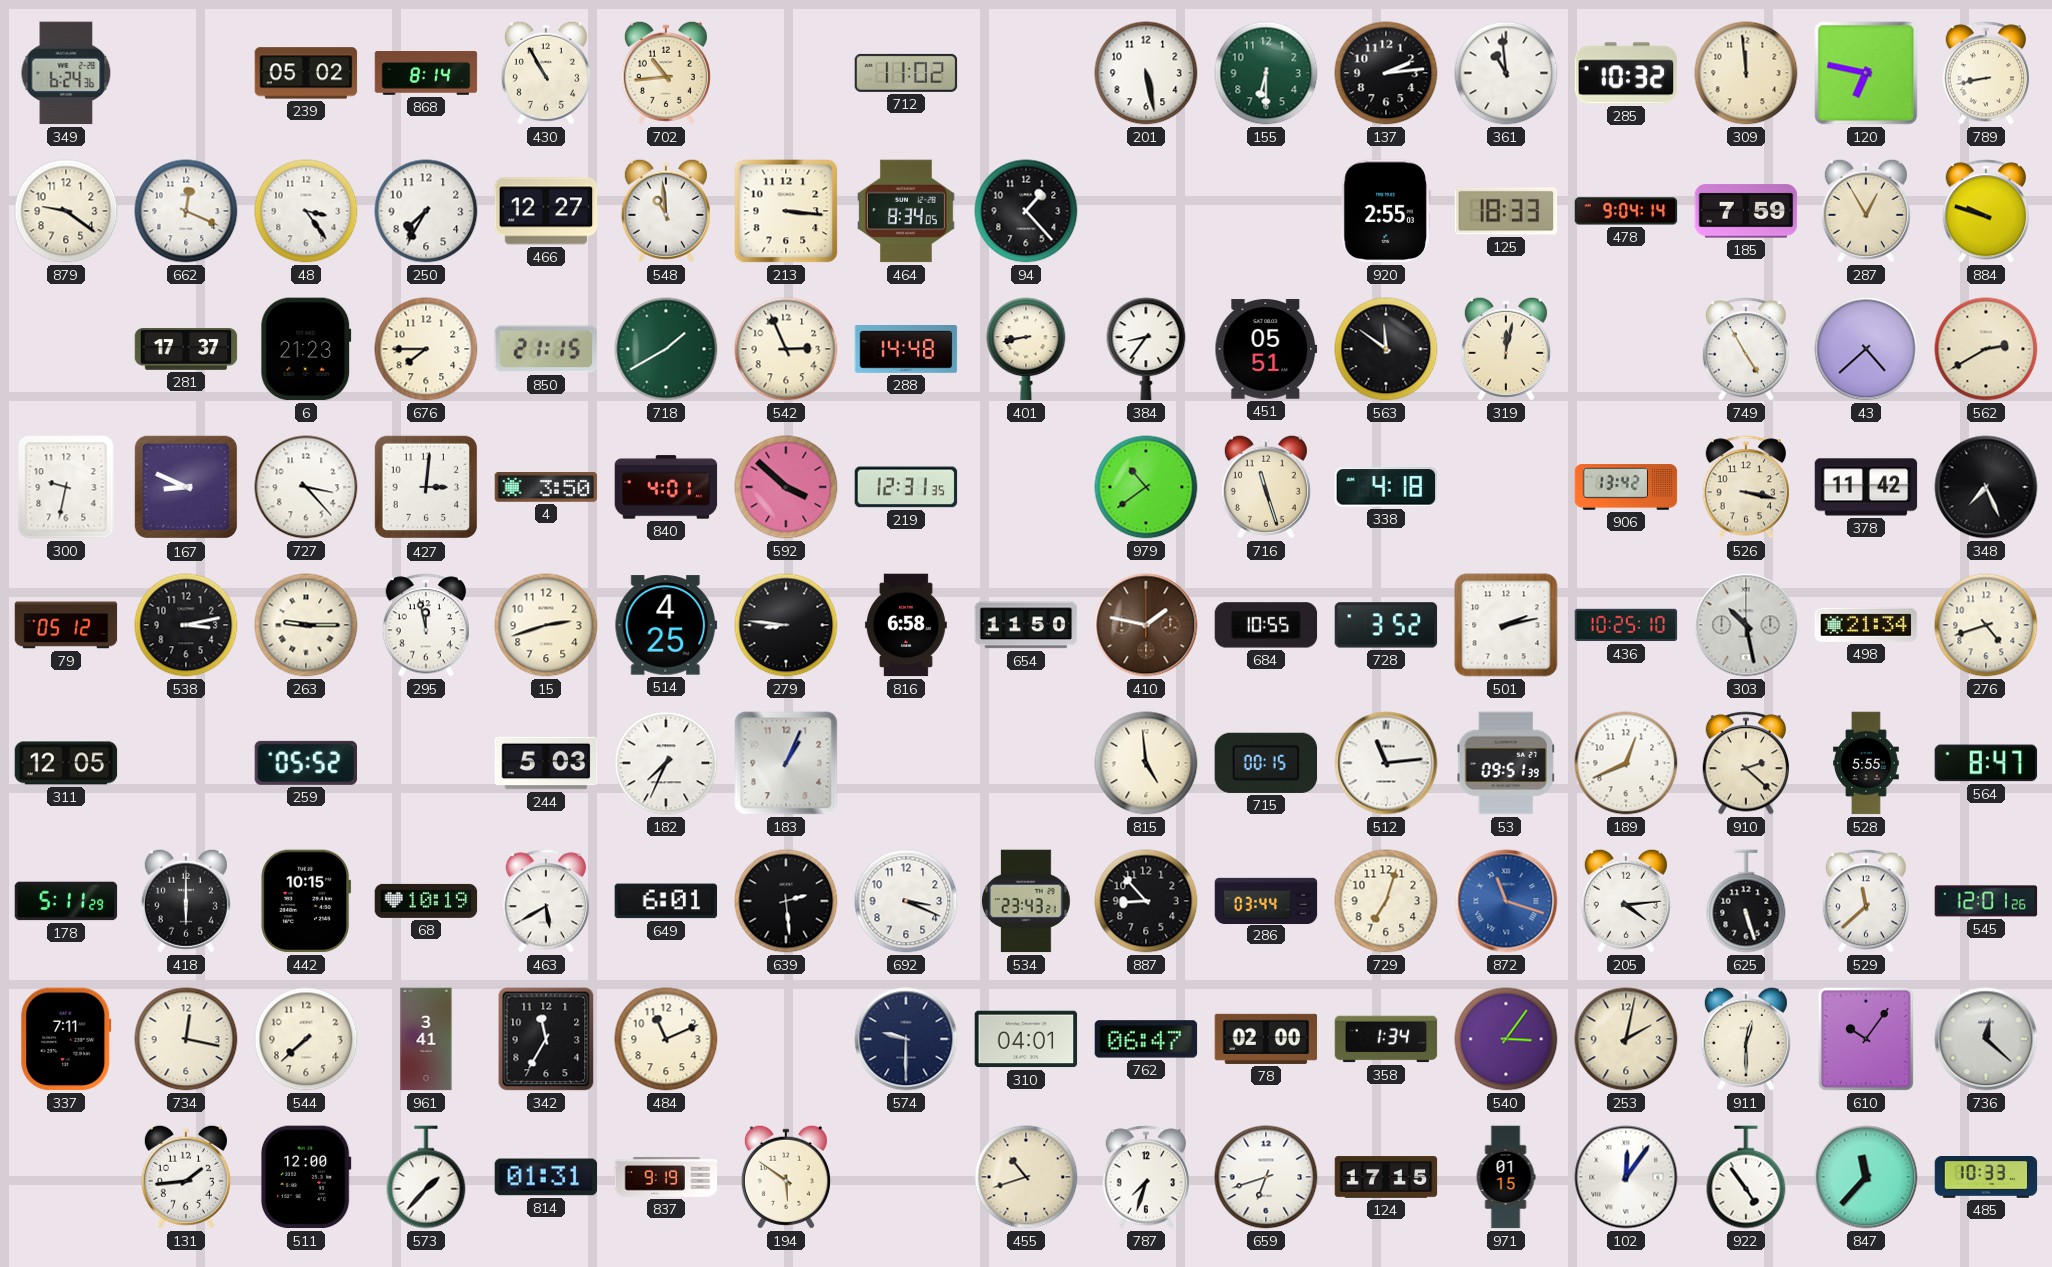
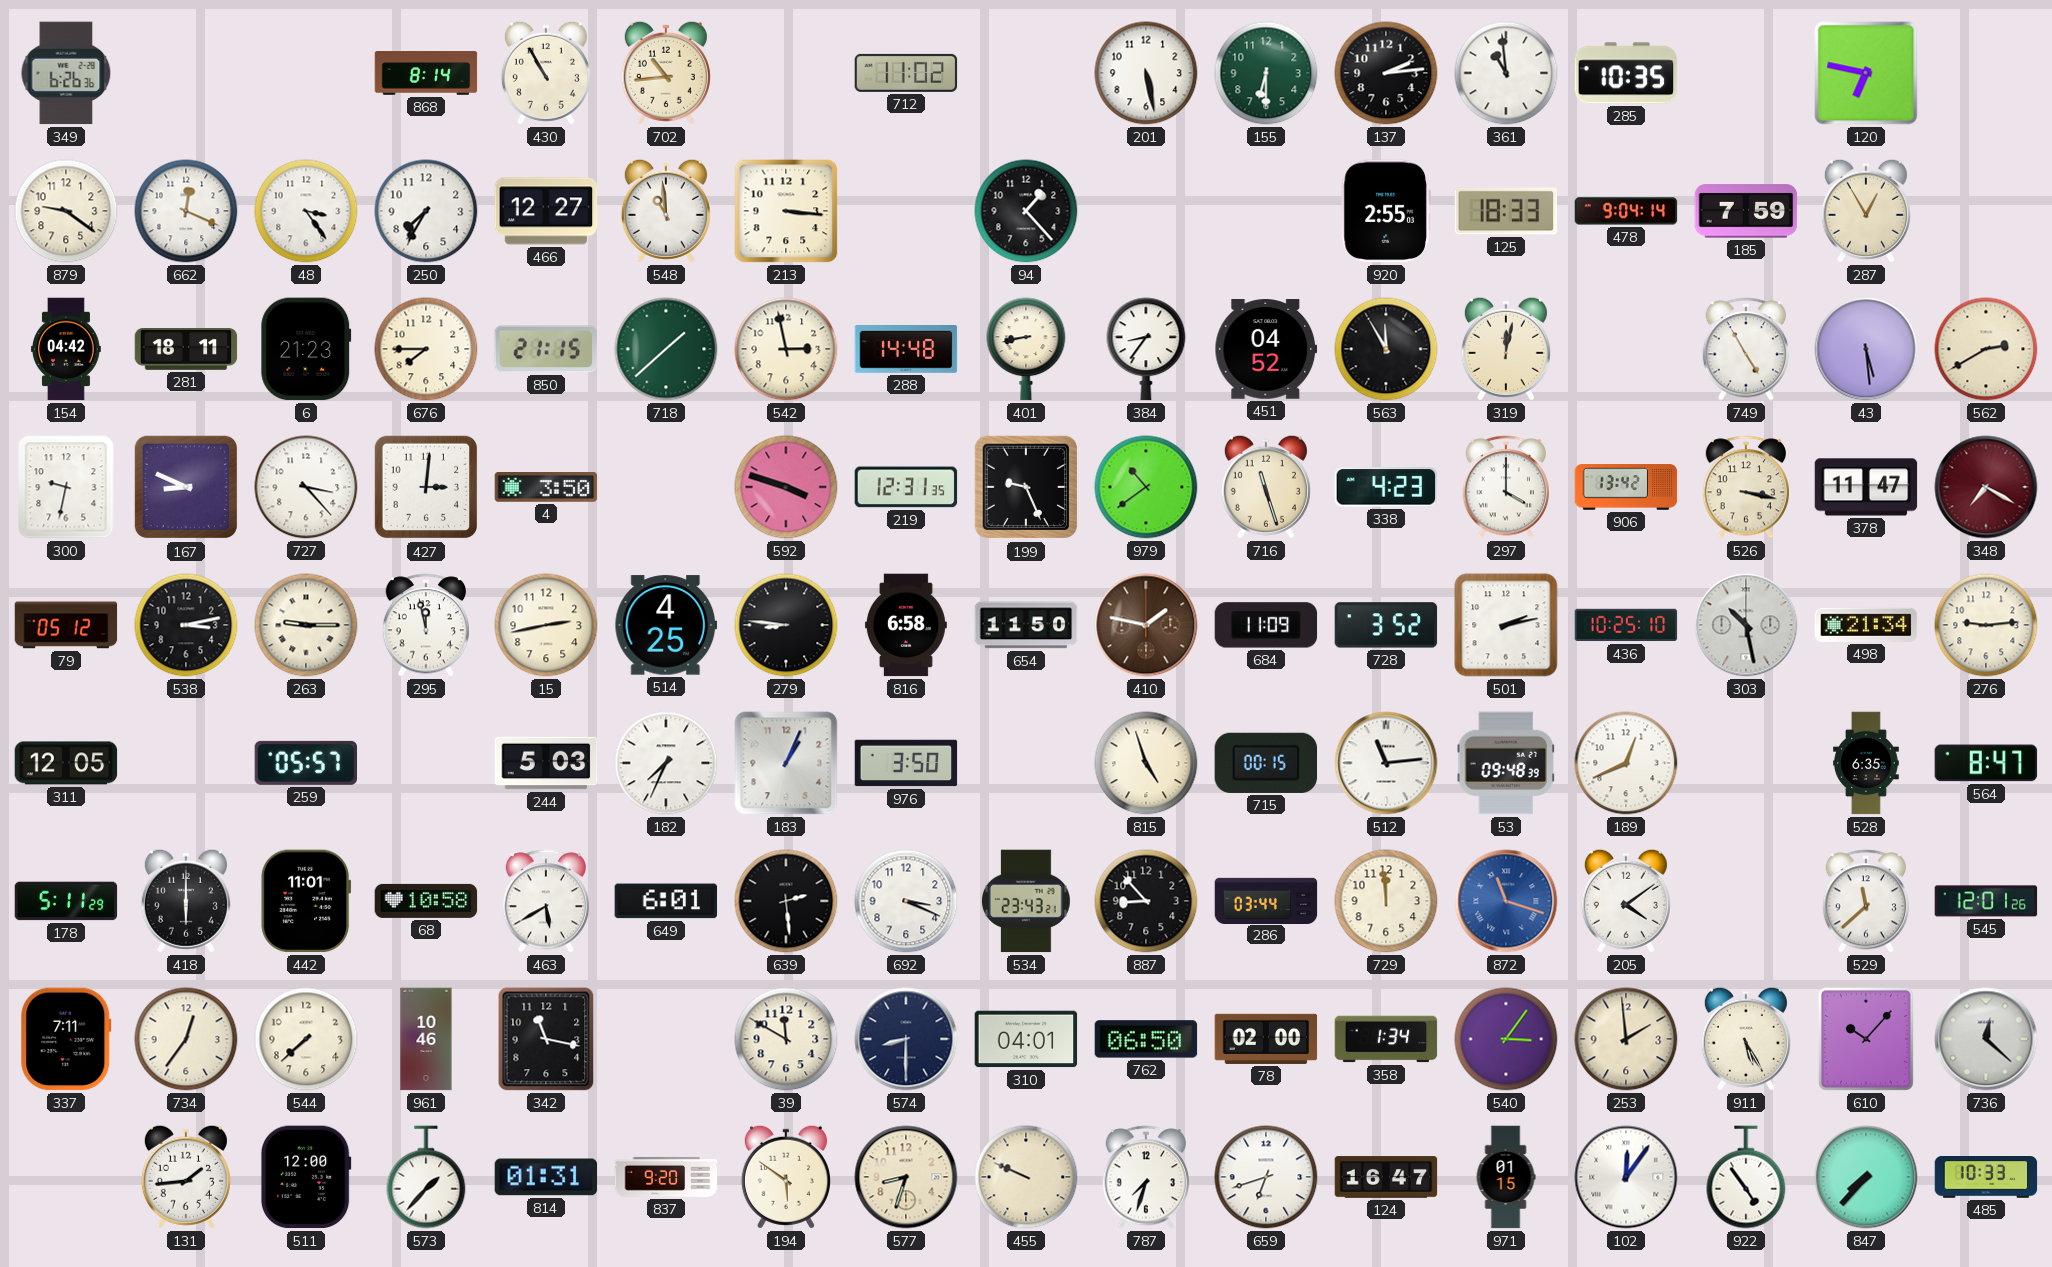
349: 6:24 -> 6:26
239: 05:02 -> none
285: 10:32 -> 10:35
309: 11:59 -> none
789: 8:43 -> none
464: 8:34 -> none
884: 9:48 -> none
154: none -> 04:42
281: 17:37 -> 18:11
718: 1:40 -> 1:38
542: 2:56 -> 2:58
451: 05:51 -> 04:52
563: 11:51 -> 11:55
43: 4:38 -> 5:29
840: 4:01 -> none
592: 3:52 -> 3:48
199: none -> 9:26
338: 4:18 -> 4:23
297: none -> 4:00
378: 11:42 -> 11:47
348: 7:26 -> 7:20
348 dial: black -> burgundy
15: 2:42 -> 2:43
684: 10:55 -> 11:09
276: 4:42 -> 9:14
259: 05:52 -> 05:57
976: none -> 3:50
815: 4:59 -> 4:57
53: 09:51 -> 09:48
910: 2:22 -> none
528: 5:55 -> 6:35
442: 10:15 -> 11:01
68: 10:19 -> 10:58
729: 7:03 -> 11:59
205: 4:14 -> 4:09
625: 5:27 -> none
734: 12:17 -> 12:36
961: 3:41 -> 10:46
342: 11:35 -> 11:17
484: 11:11 -> none
39: none -> 11:50
574: 9:30 -> 8:30
762: 06:47 -> 06:50
253: 2:02 -> 1:59
911: 12:30 -> 5:25
610: 10:06 -> 10:07
837: 9:19 -> 9:20
577: none -> 8:33
455: 10:42 -> 9:49
124: 17:15 -> 16:47
847: 11:37 -> 7:37
